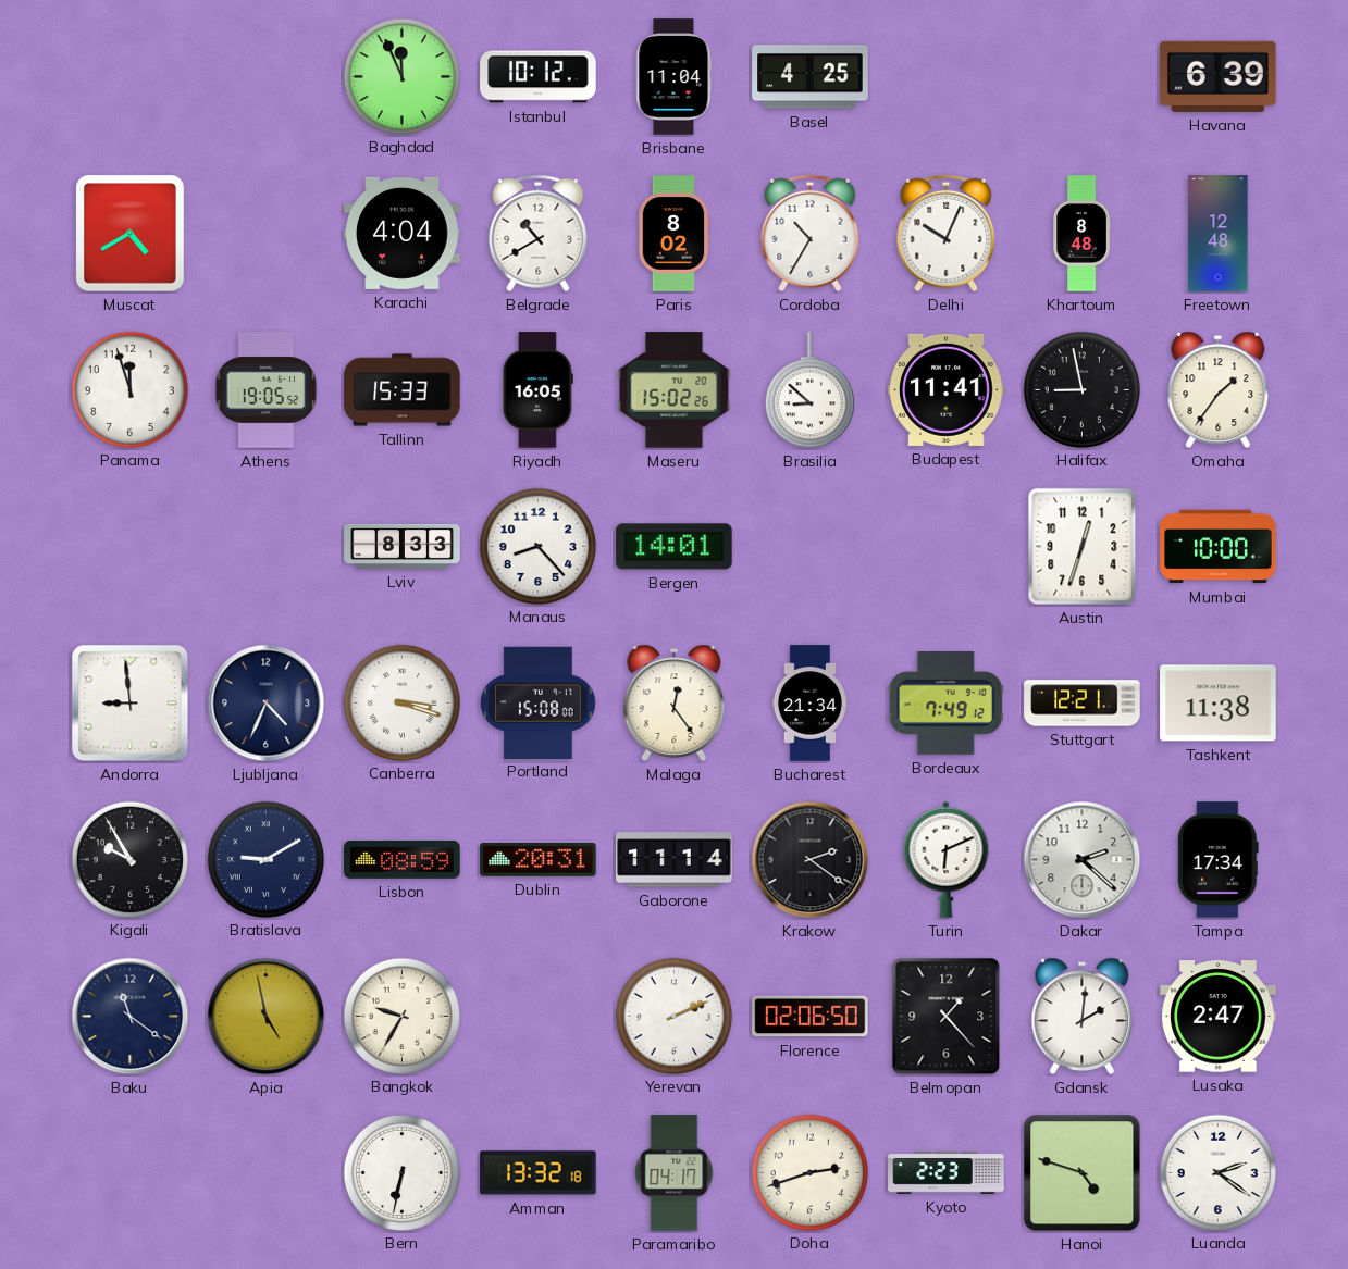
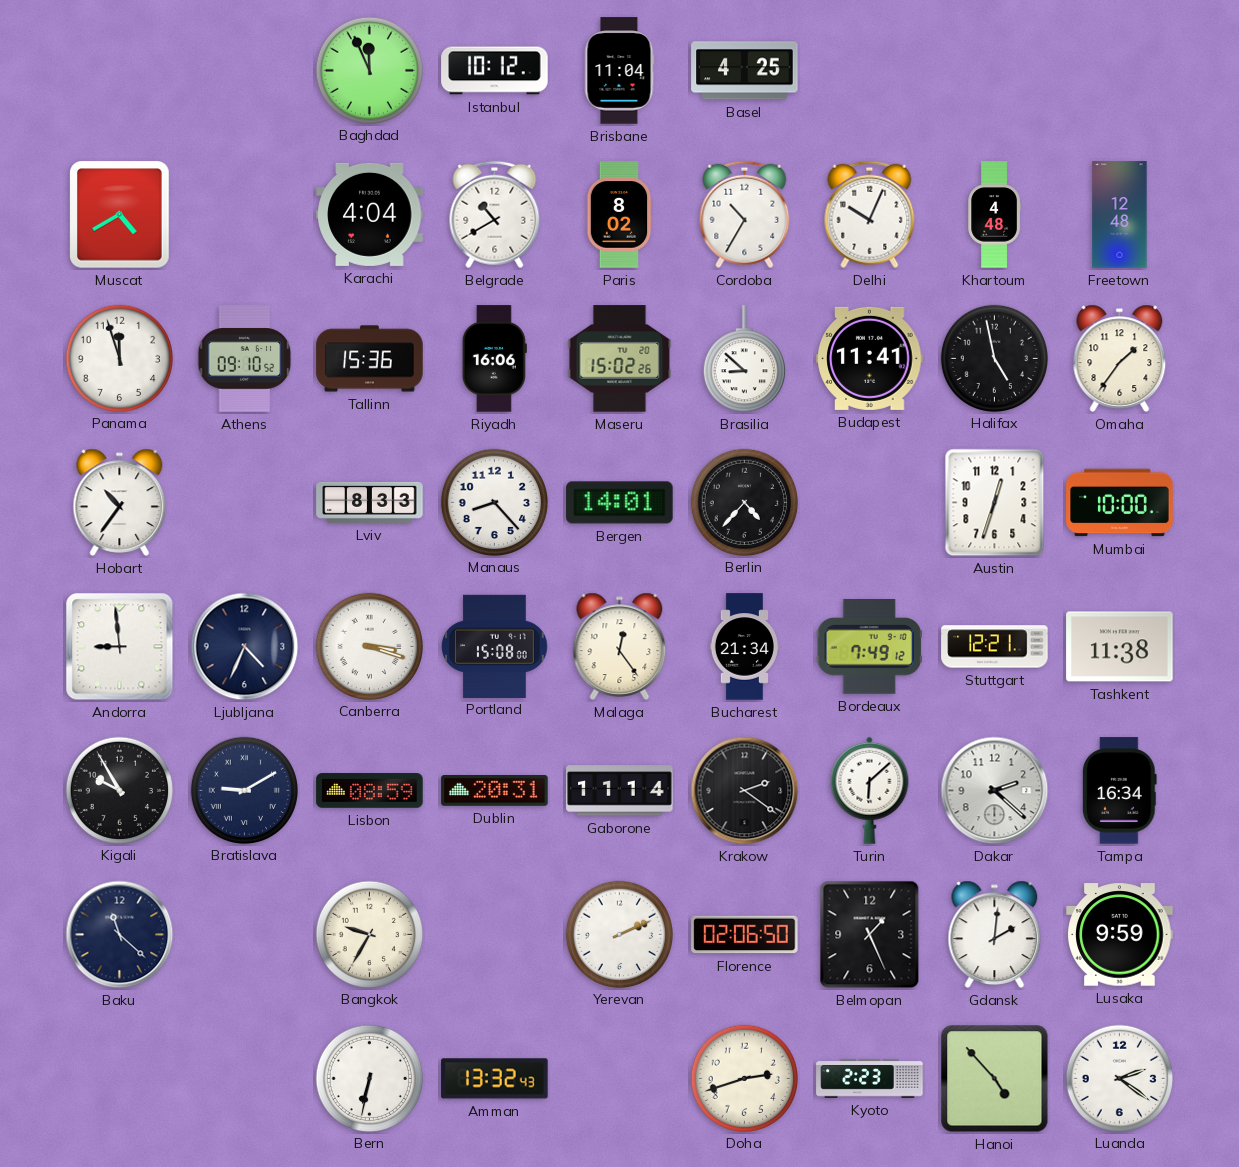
Havana: 6:39 -> none
Khartoum: 8:48 -> 4:48
Athens: 19:05 -> 09:10
Tallinn: 15:33 -> 15:36
Riyadh: 16:05 -> 16:06
Halifax: 8:58 -> 4:58
Hobart: none -> 10:36
Berlin: none -> 4:37
Turin: 6:11 -> 6:08
Tampa: 17:34 -> 16:34
Baku: 11:21 -> 11:22
Apia: 4:58 -> none
Belmopan: 1:23 -> 1:26
Lusaka: 2:47 -> 9:59
Amman: 13:32:18 -> 13:32:43
Paramaribo: 04:17 -> none
Hanoi: 4:48 -> 4:53
